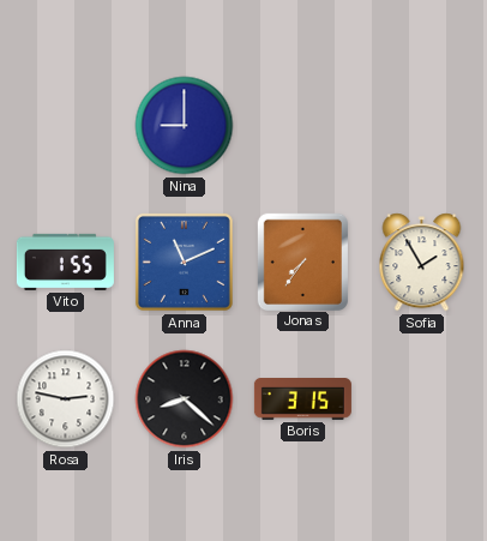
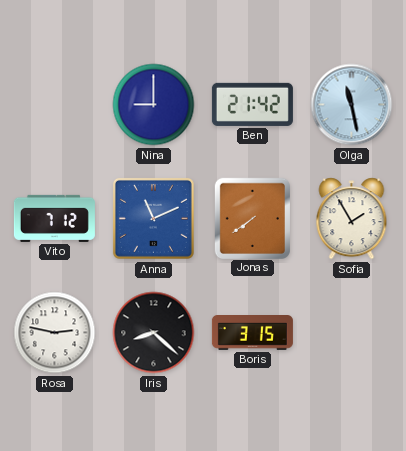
Ben: none -> 21:42
Olga: none -> 11:28
Vito: 1:55 -> 7:12
Jonas: 7:36 -> 7:39
